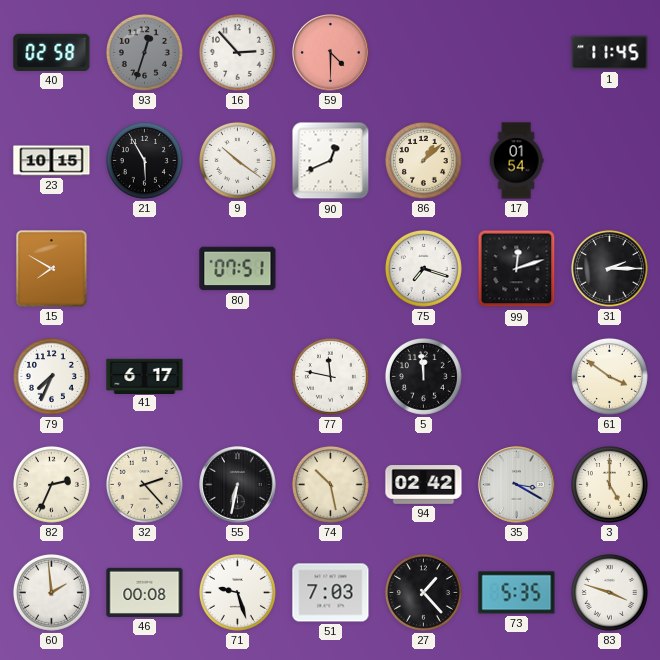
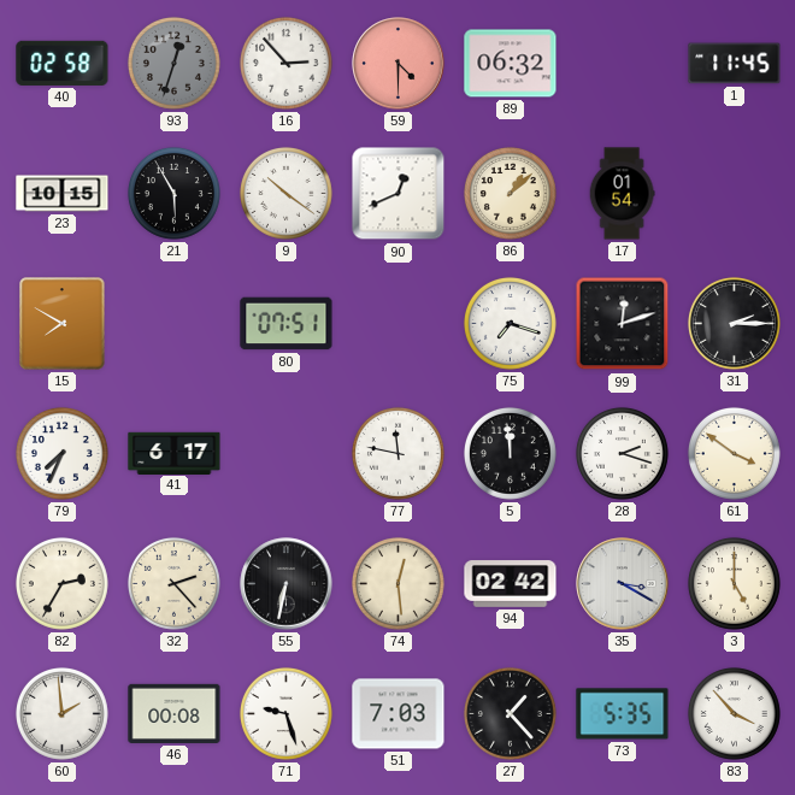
89: none -> 06:32
28: none -> 2:18
82: 2:34 -> 2:35
74: 10:28 -> 12:29
83: 3:48 -> 3:53
